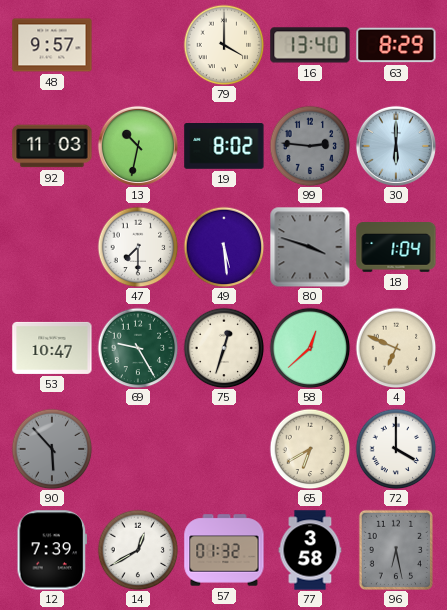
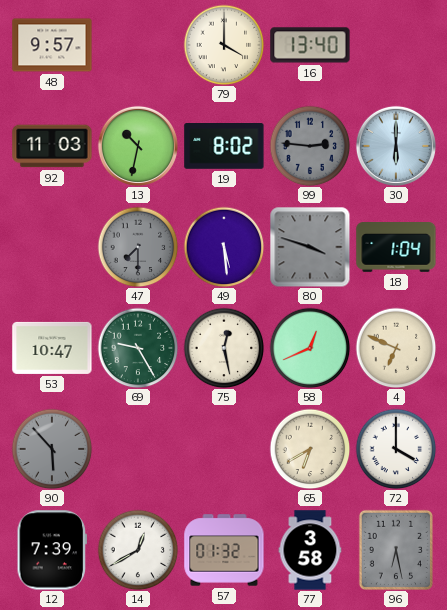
63: 8:29 -> none
47 dial: white -> grey
75: 12:33 -> 12:28
58: 12:38 -> 12:41
